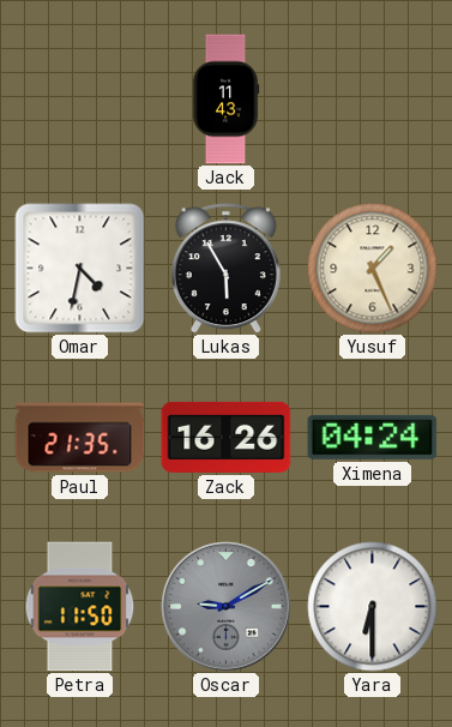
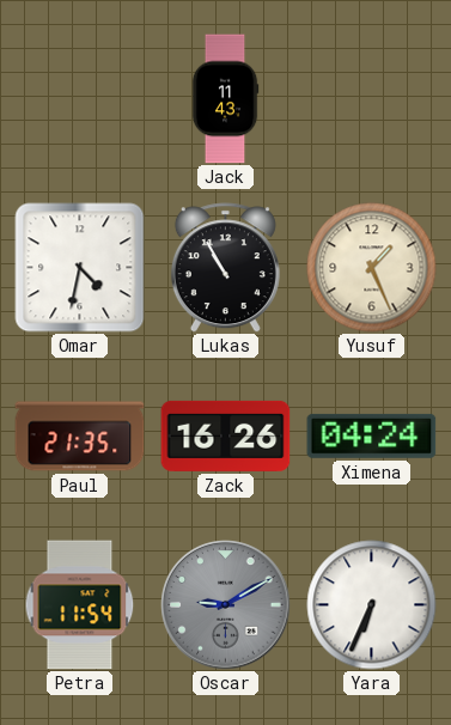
Lukas: 5:55 -> 10:55
Petra: 11:50 -> 11:54
Yara: 6:30 -> 6:34
